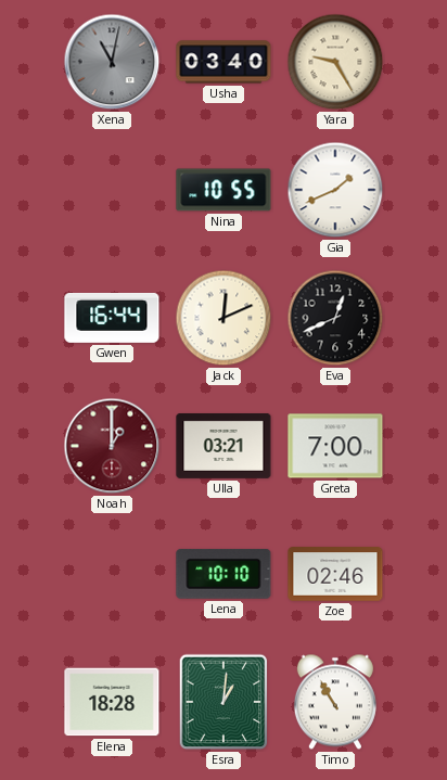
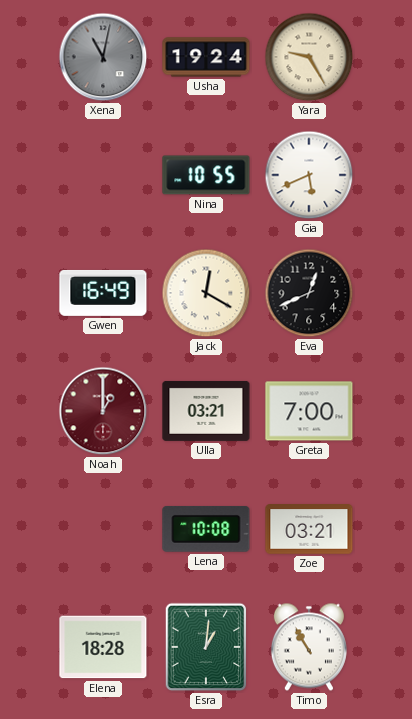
Usha: 03:40 -> 19:24
Gia: 1:41 -> 5:41
Gwen: 16:44 -> 16:49
Jack: 12:11 -> 12:20
Lena: 10:10 -> 10:08
Zoe: 02:46 -> 03:21
